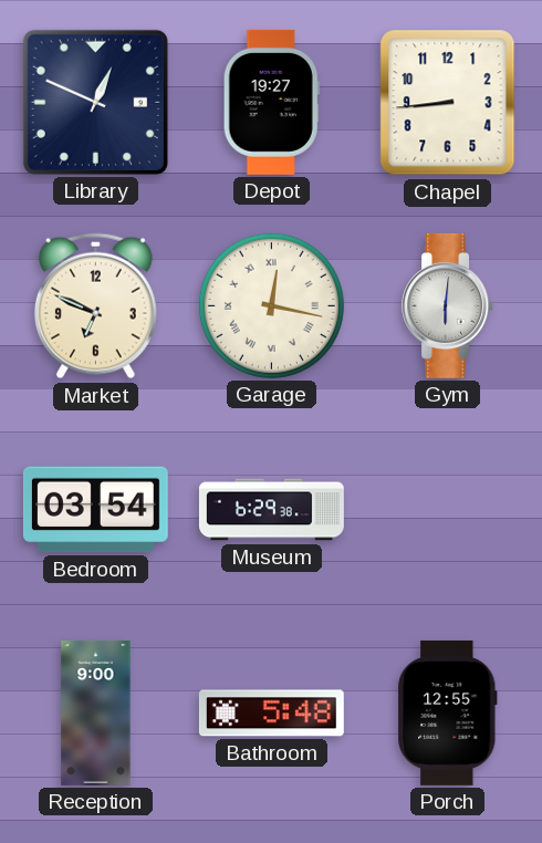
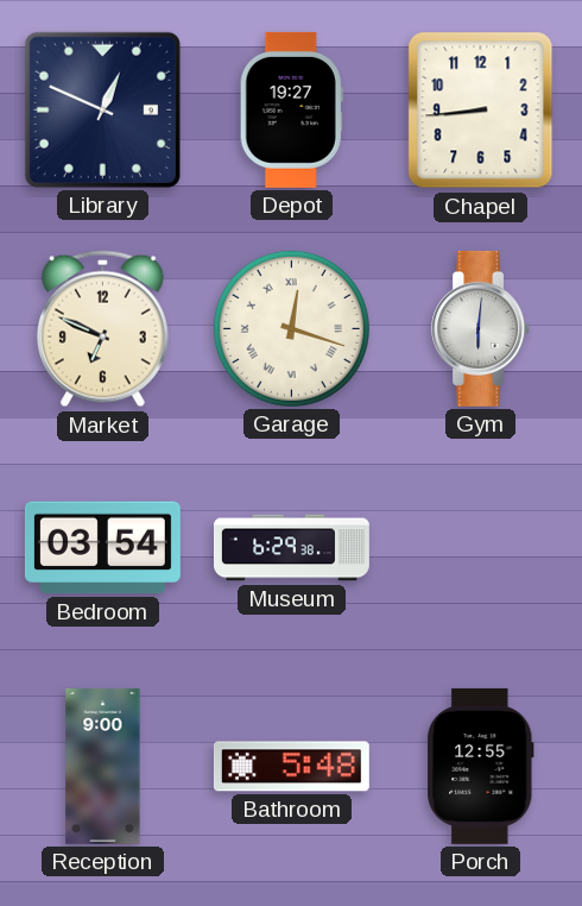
Garage: 12:17 -> 12:18
